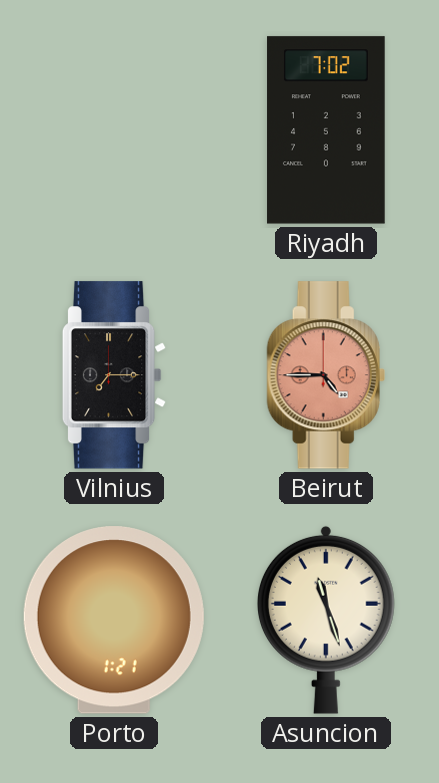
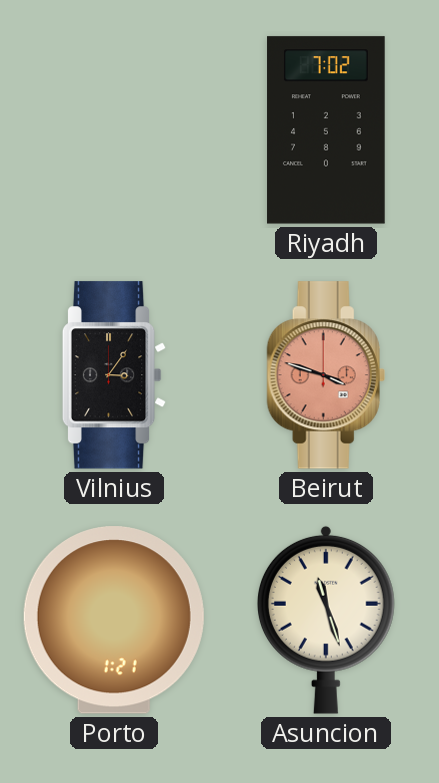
Vilnius: 7:15 -> 3:06
Beirut: 4:45 -> 3:48
